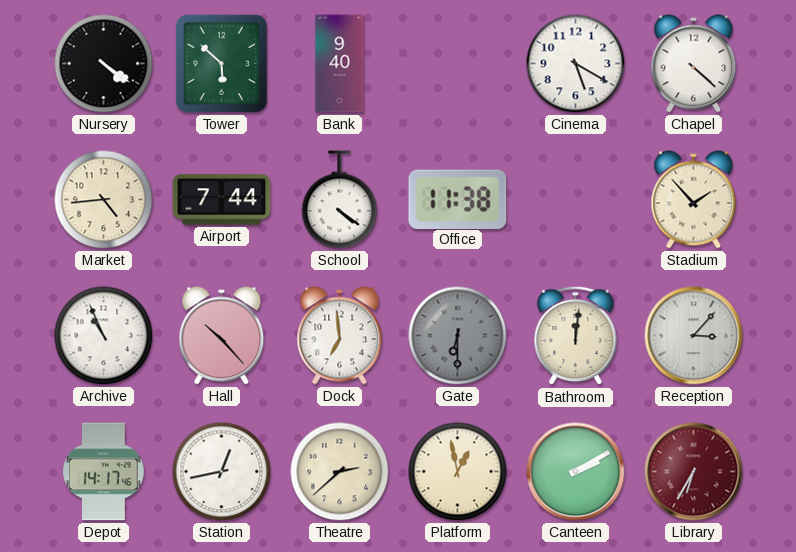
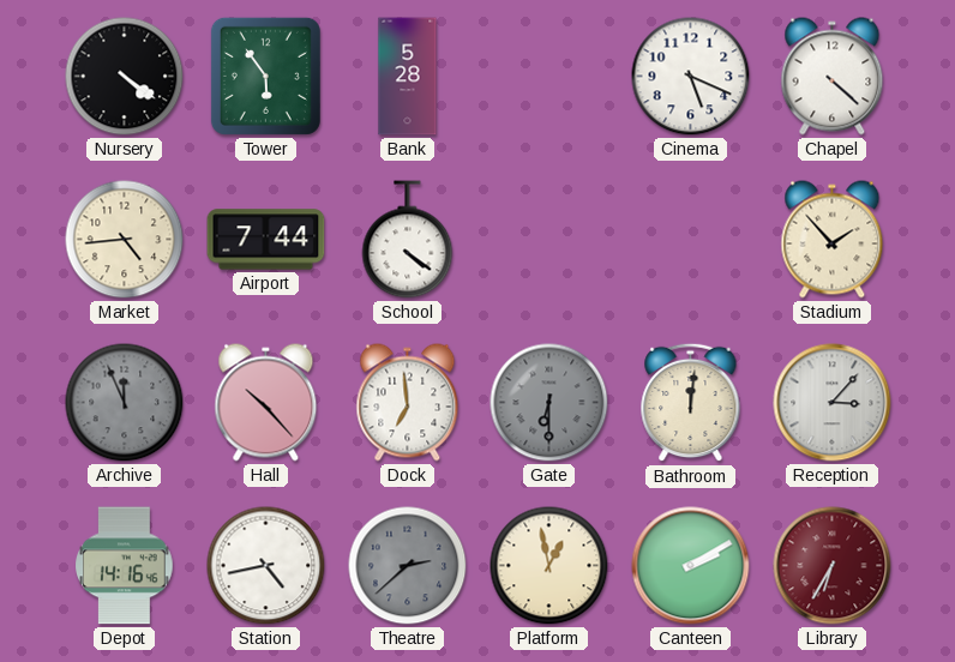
Tower: 5:52 -> 5:54
Bank: 9:40 -> 5:28
Cinema: 5:20 -> 5:19
Office: 11:38 -> none
Archive: 10:56 -> 11:56
Archive dial: white -> grey
Depot: 14:17 -> 14:16
Station: 12:43 -> 4:43
Theatre dial: cream -> grey
